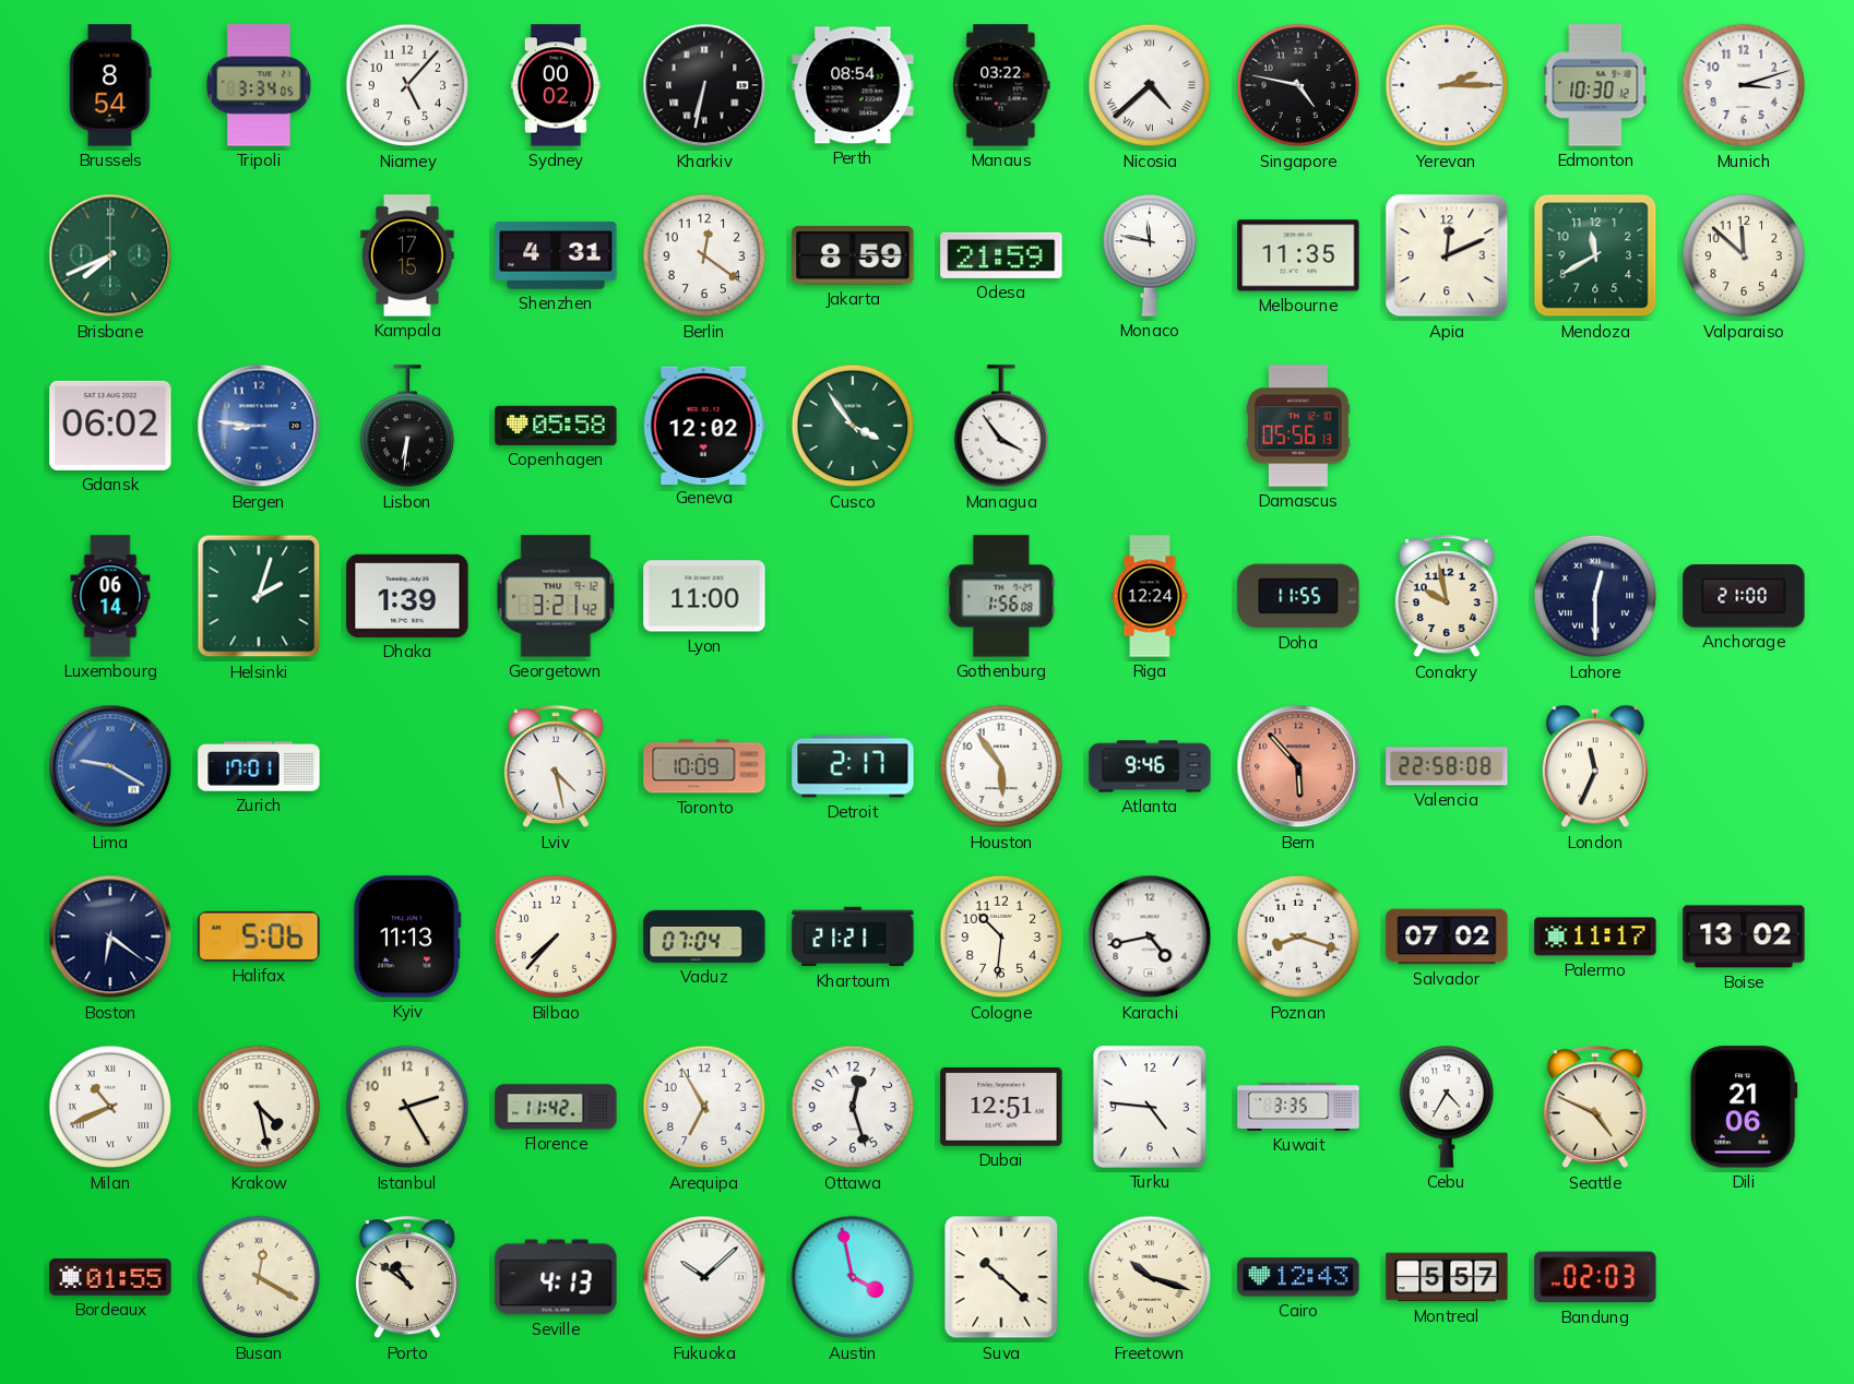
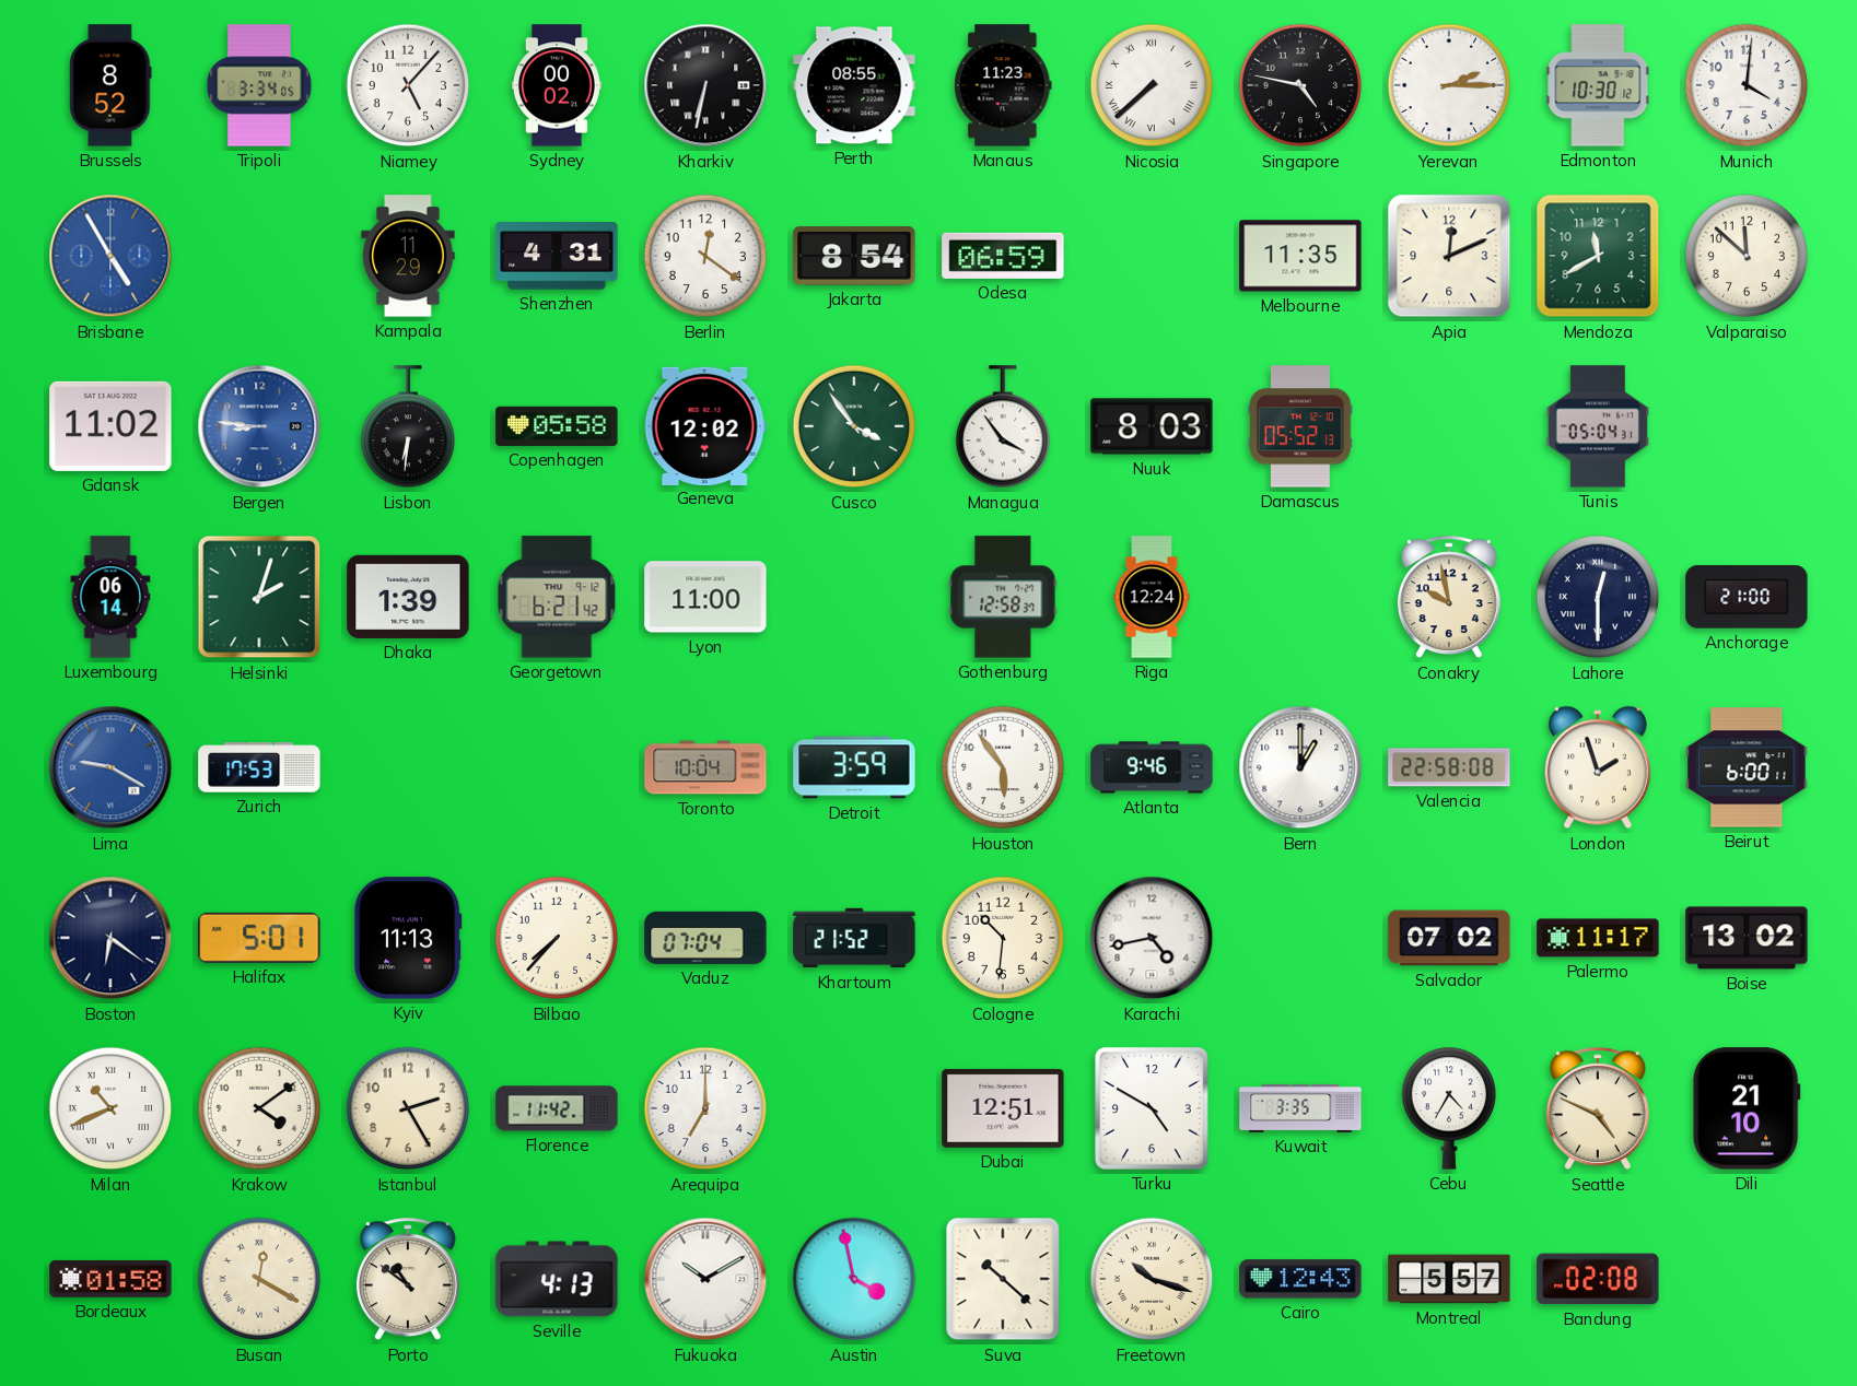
Brussels: 8:54 -> 8:52
Perth: 08:54 -> 08:55
Manaus: 03:22 -> 11:23
Nicosia: 4:38 -> 7:38
Munich: 3:12 -> 4:01
Brisbane: 7:41 -> 4:55
Brisbane dial: green -> blue
Kampala: 17:15 -> 11:29
Jakarta: 8:59 -> 8:54
Odesa: 21:59 -> 06:59
Monaco: 11:47 -> none
Gdansk: 06:02 -> 11:02
Nuuk: none -> 8:03
Damascus: 05:56 -> 05:52
Tunis: none -> 05:04
Georgetown: 3:21 -> 6:21
Gothenburg: 1:56 -> 12:58
Doha: 11:55 -> none
Zurich: 17:01 -> 17:53
Lviv: 4:28 -> none
Toronto: 10:09 -> 10:04
Detroit: 2:17 -> 3:59
Bern: 5:53 -> 1:00
Bern dial: salmon -> white
London: 11:34 -> 1:57
Beirut: none -> 6:00
Halifax: 5:06 -> 5:01
Khartoum: 21:21 -> 21:52
Poznan: 8:18 -> none
Krakow: 4:28 -> 4:09
Arequipa: 6:55 -> 7:00
Ottawa: 12:27 -> none
Turku: 4:46 -> 4:50
Dili: 21:06 -> 21:10
Bordeaux: 01:55 -> 01:58
Fukuoka: 10:08 -> 10:10
Bandung: 02:03 -> 02:08
